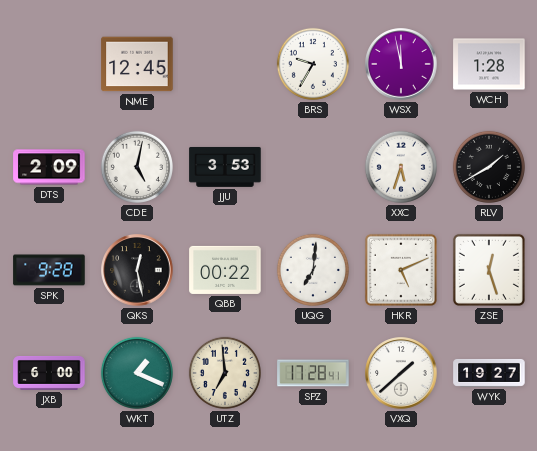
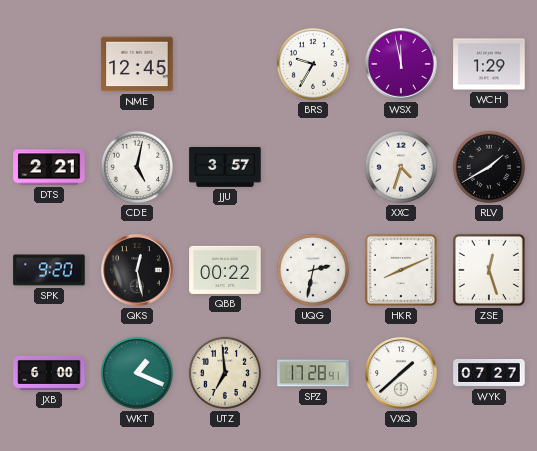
WCH: 1:28 -> 1:29
DTS: 2:09 -> 2:21
JJU: 3:53 -> 3:57
XXC: 5:33 -> 4:33
SPK: 9:28 -> 9:20
UQG: 7:01 -> 2:32
HKR: 5:11 -> 8:11
WYK: 19:27 -> 07:27
